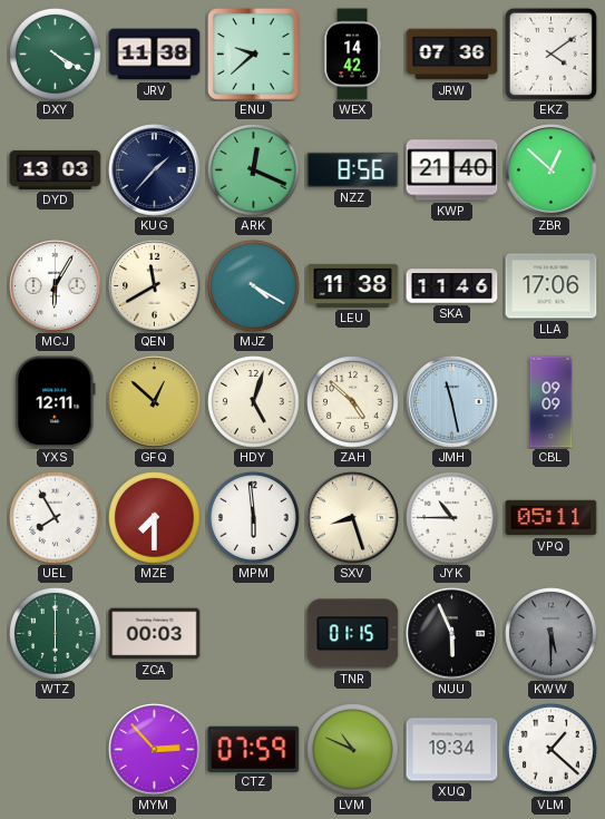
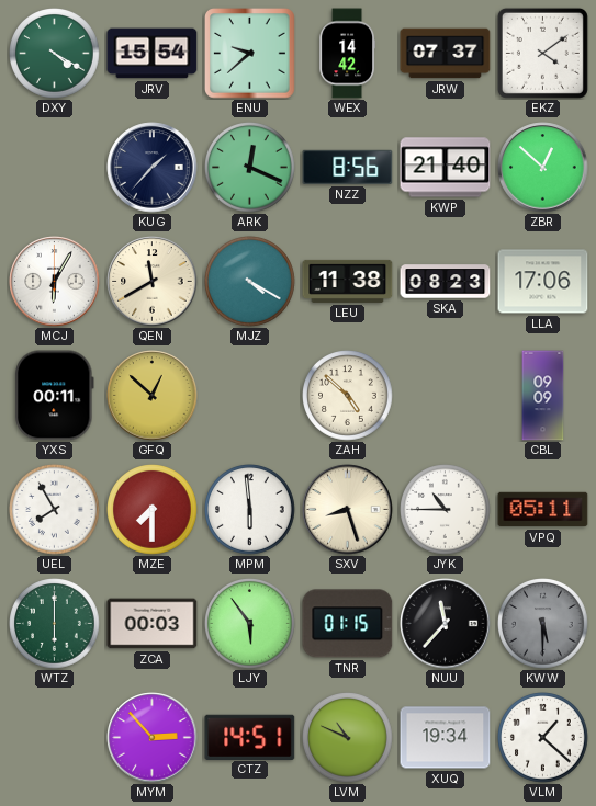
JRV: 11:38 -> 15:54
JRW: 07:36 -> 07:37
DYD: 13:03 -> none
SKA: 11:46 -> 08:23
YXS: 12:11 -> 00:11
HDY: 5:03 -> none
JMH: 11:28 -> none
LJY: none -> 5:54
NUU: 5:56 -> 11:37
CTZ: 07:59 -> 14:51
